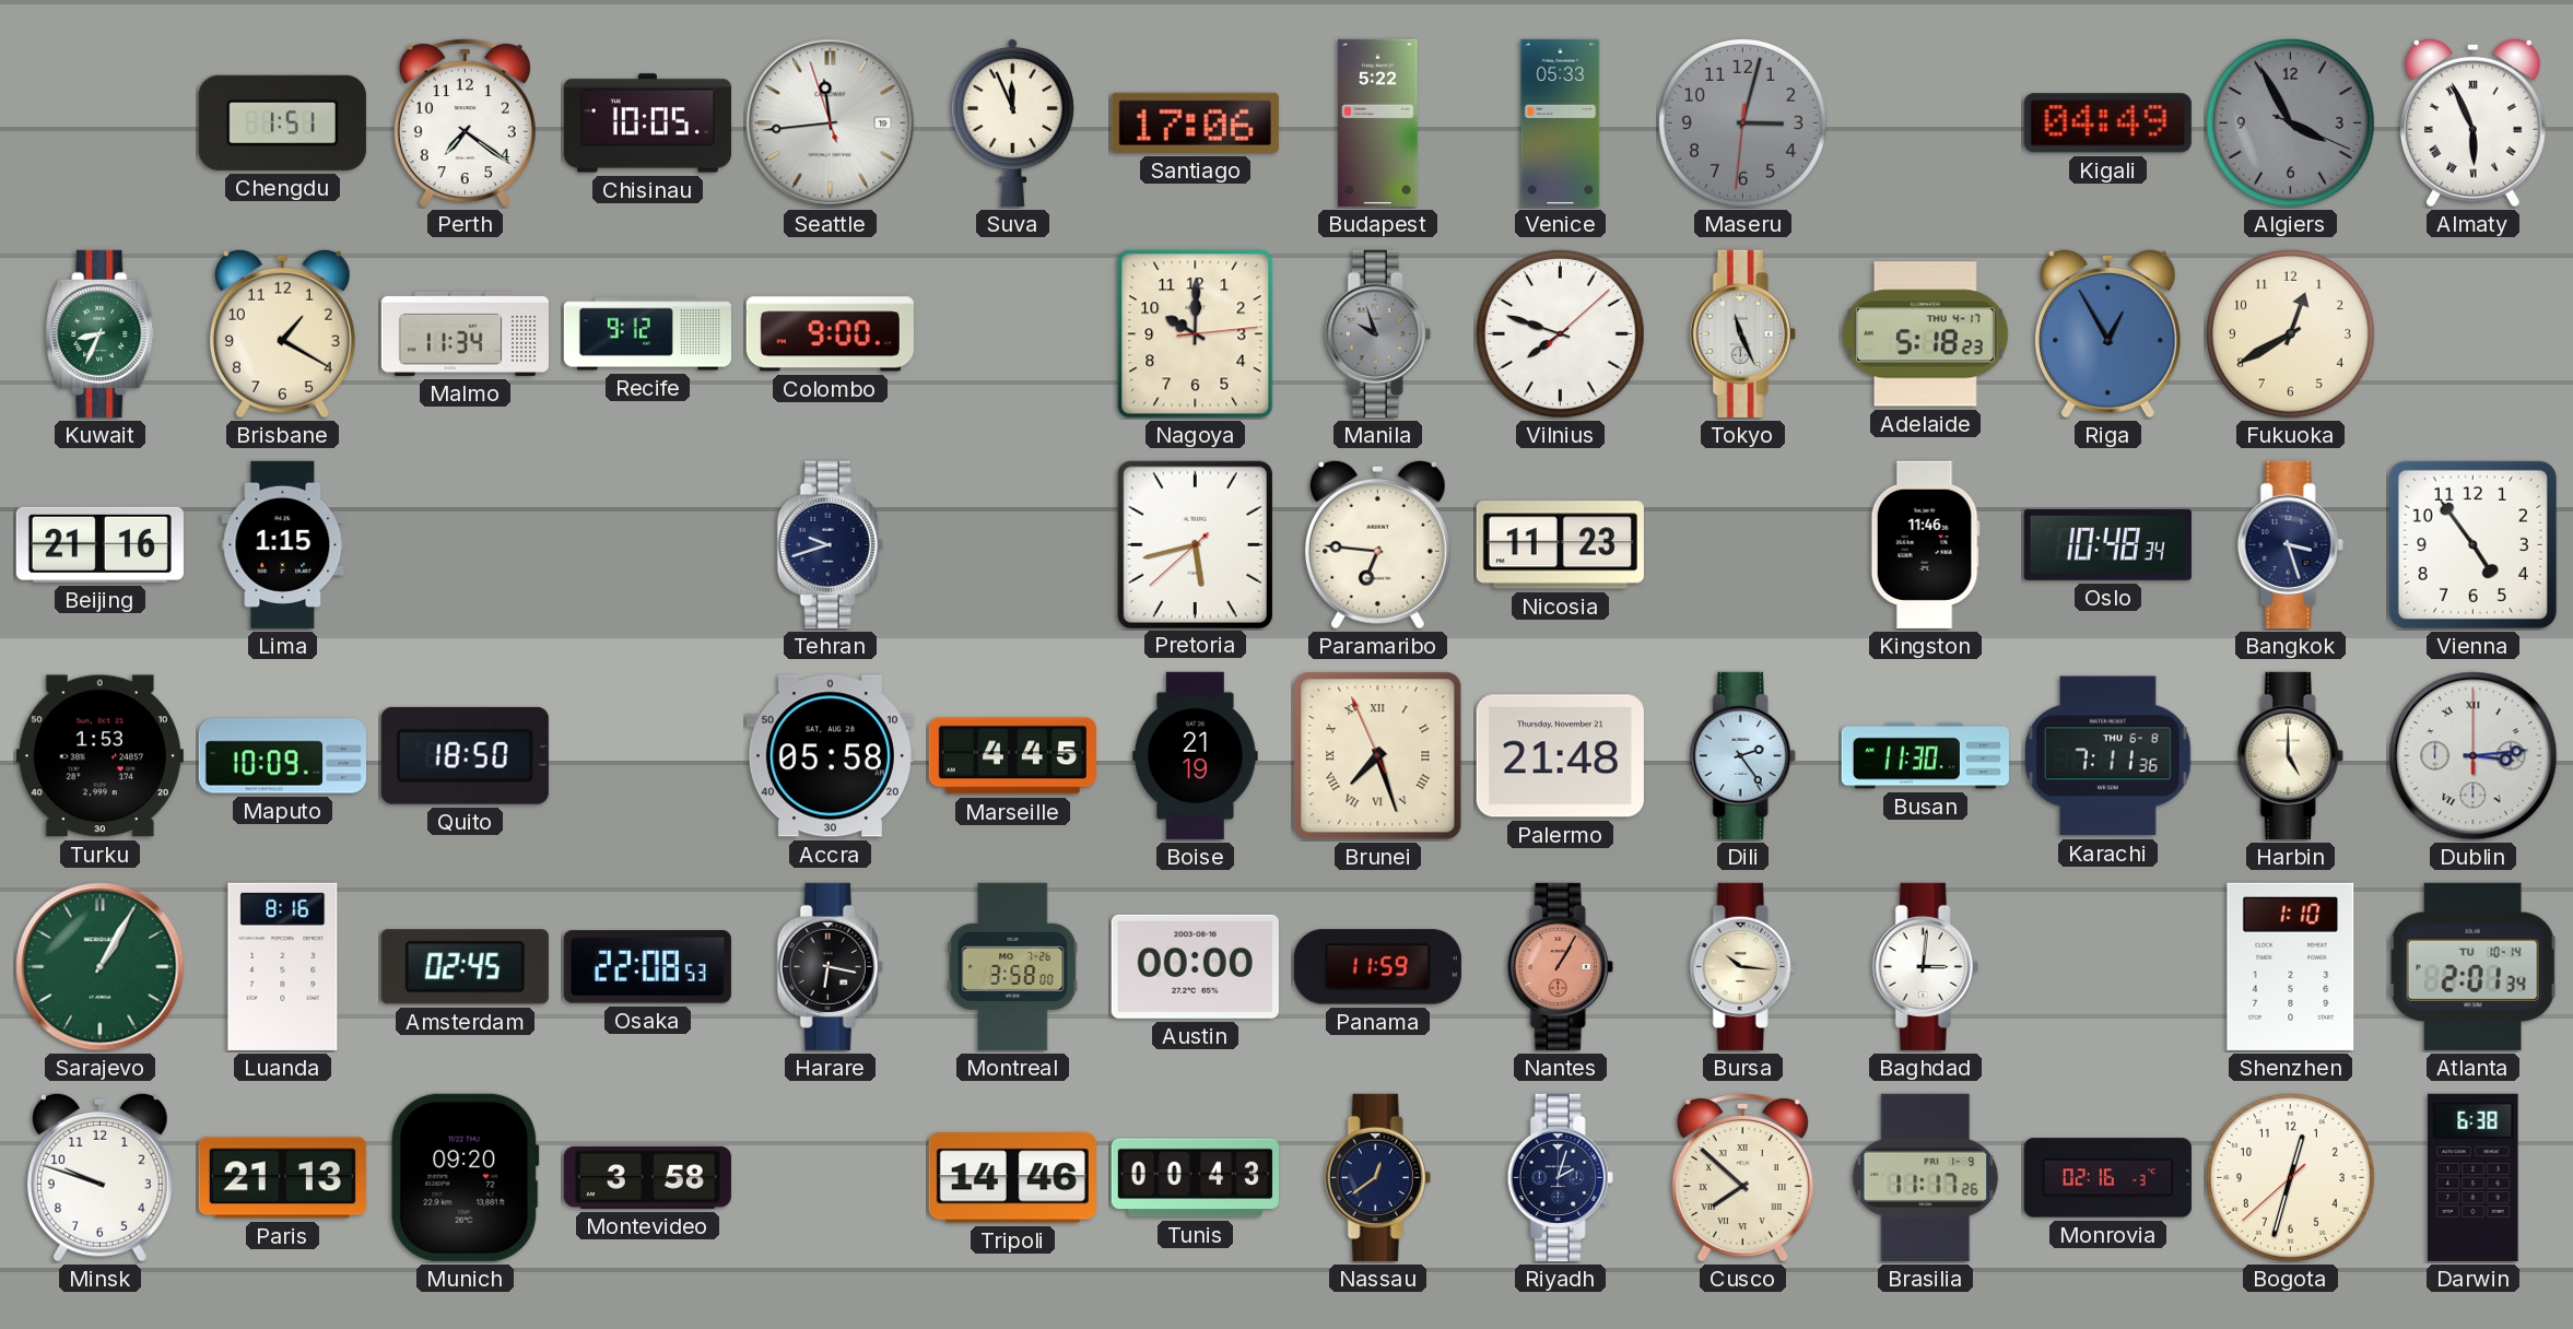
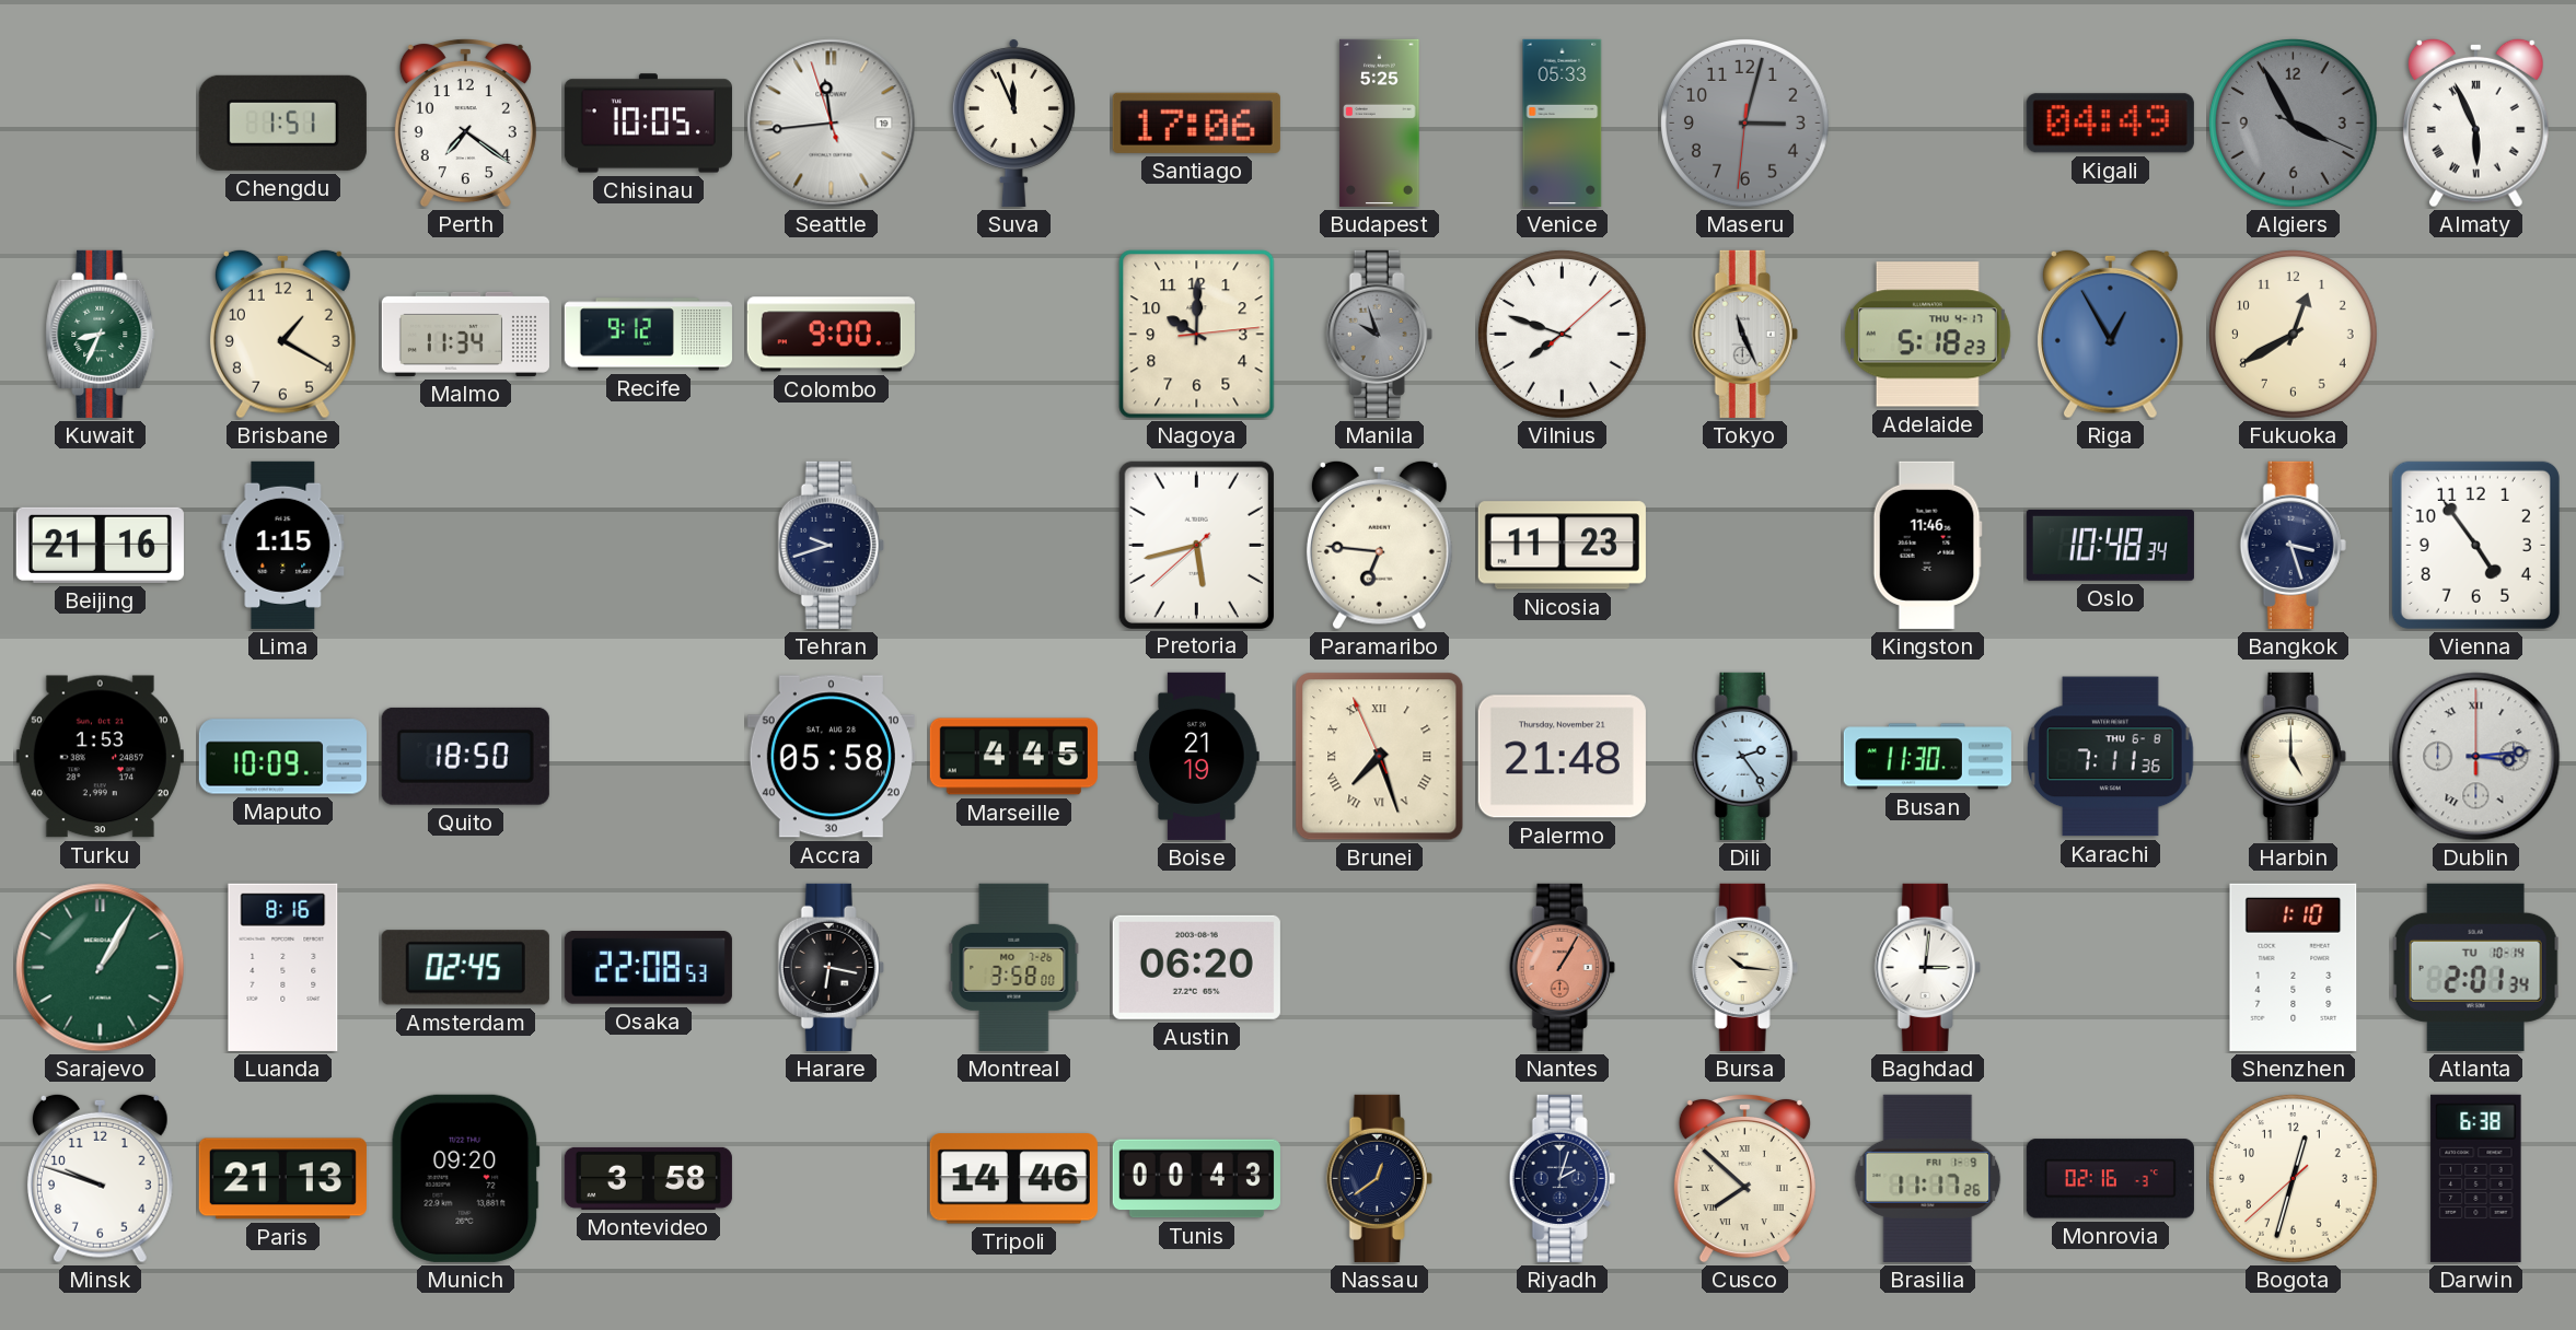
Budapest: 5:22 -> 5:25
Austin: 00:00 -> 06:20
Panama: 11:59 -> none
